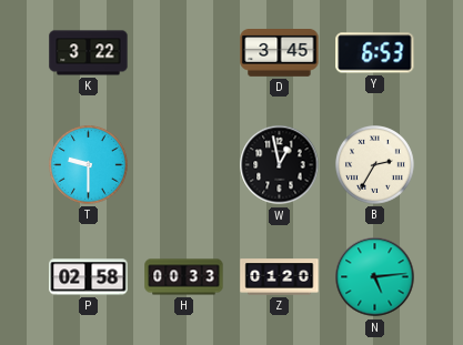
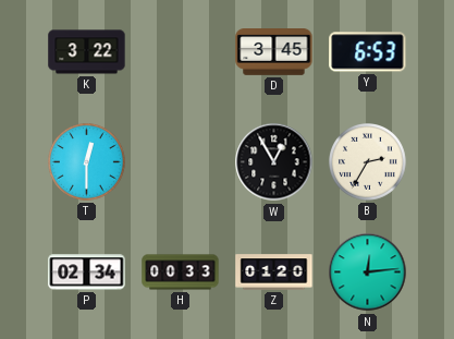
T: 9:30 -> 12:30
W: 12:58 -> 12:55
P: 02:58 -> 02:34
N: 5:14 -> 12:14
